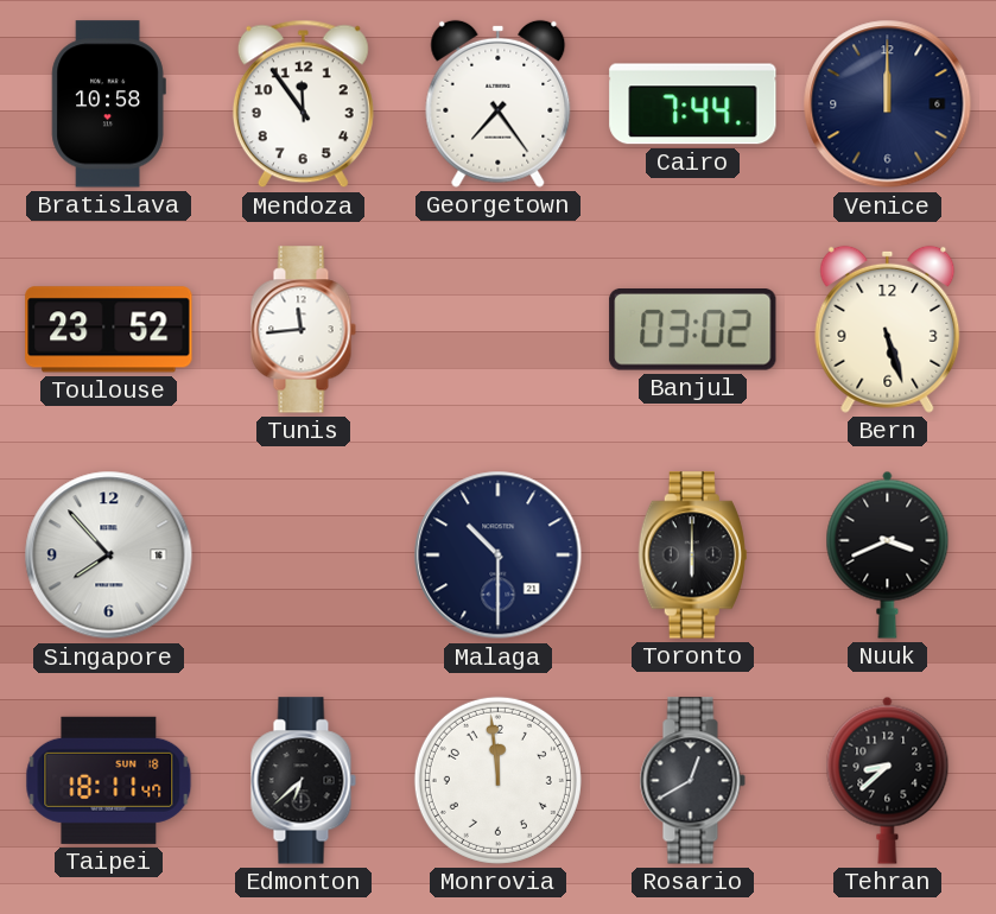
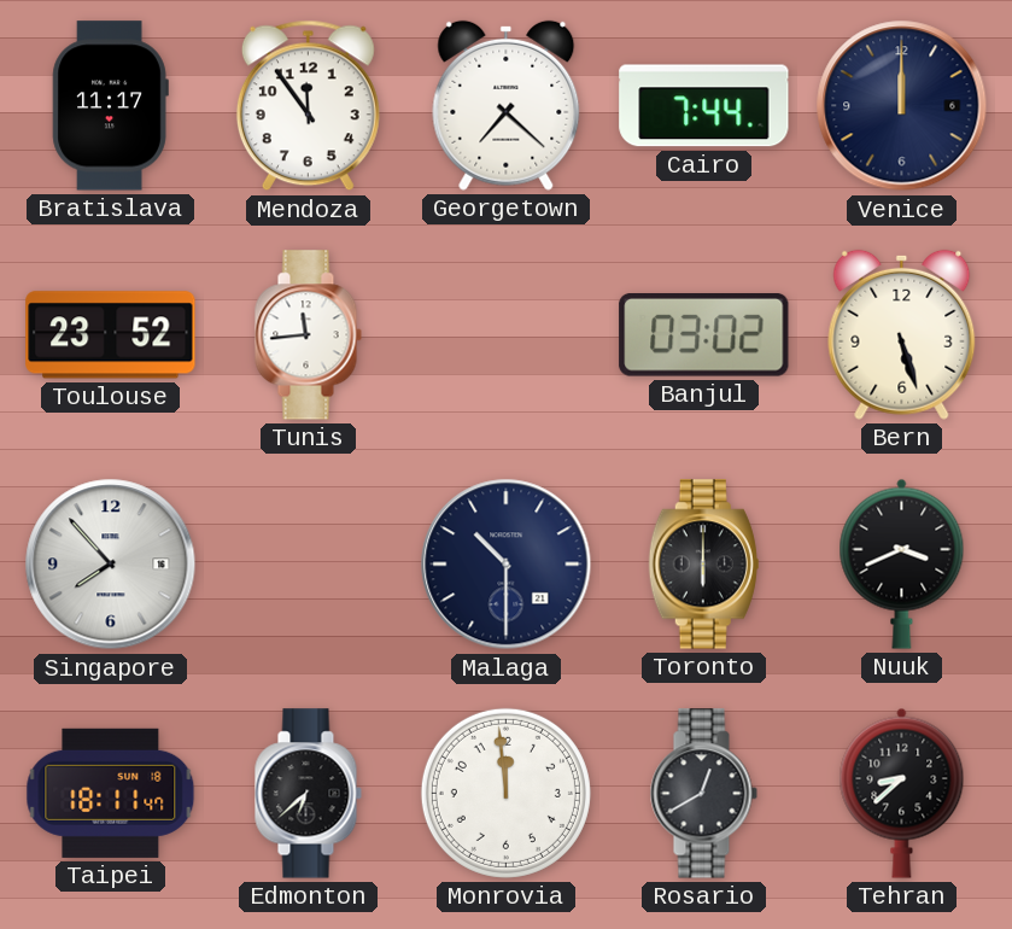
Bratislava: 10:58 -> 11:17
Georgetown: 7:24 -> 7:22
